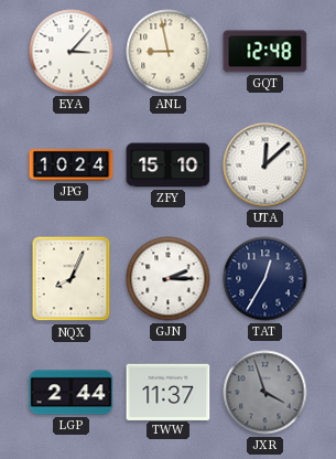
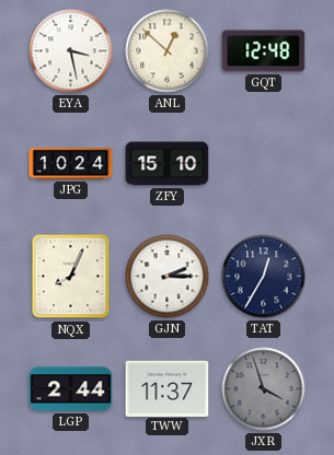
EYA: 3:07 -> 3:28
ANL: 8:58 -> 12:52
UTA: 12:08 -> none
